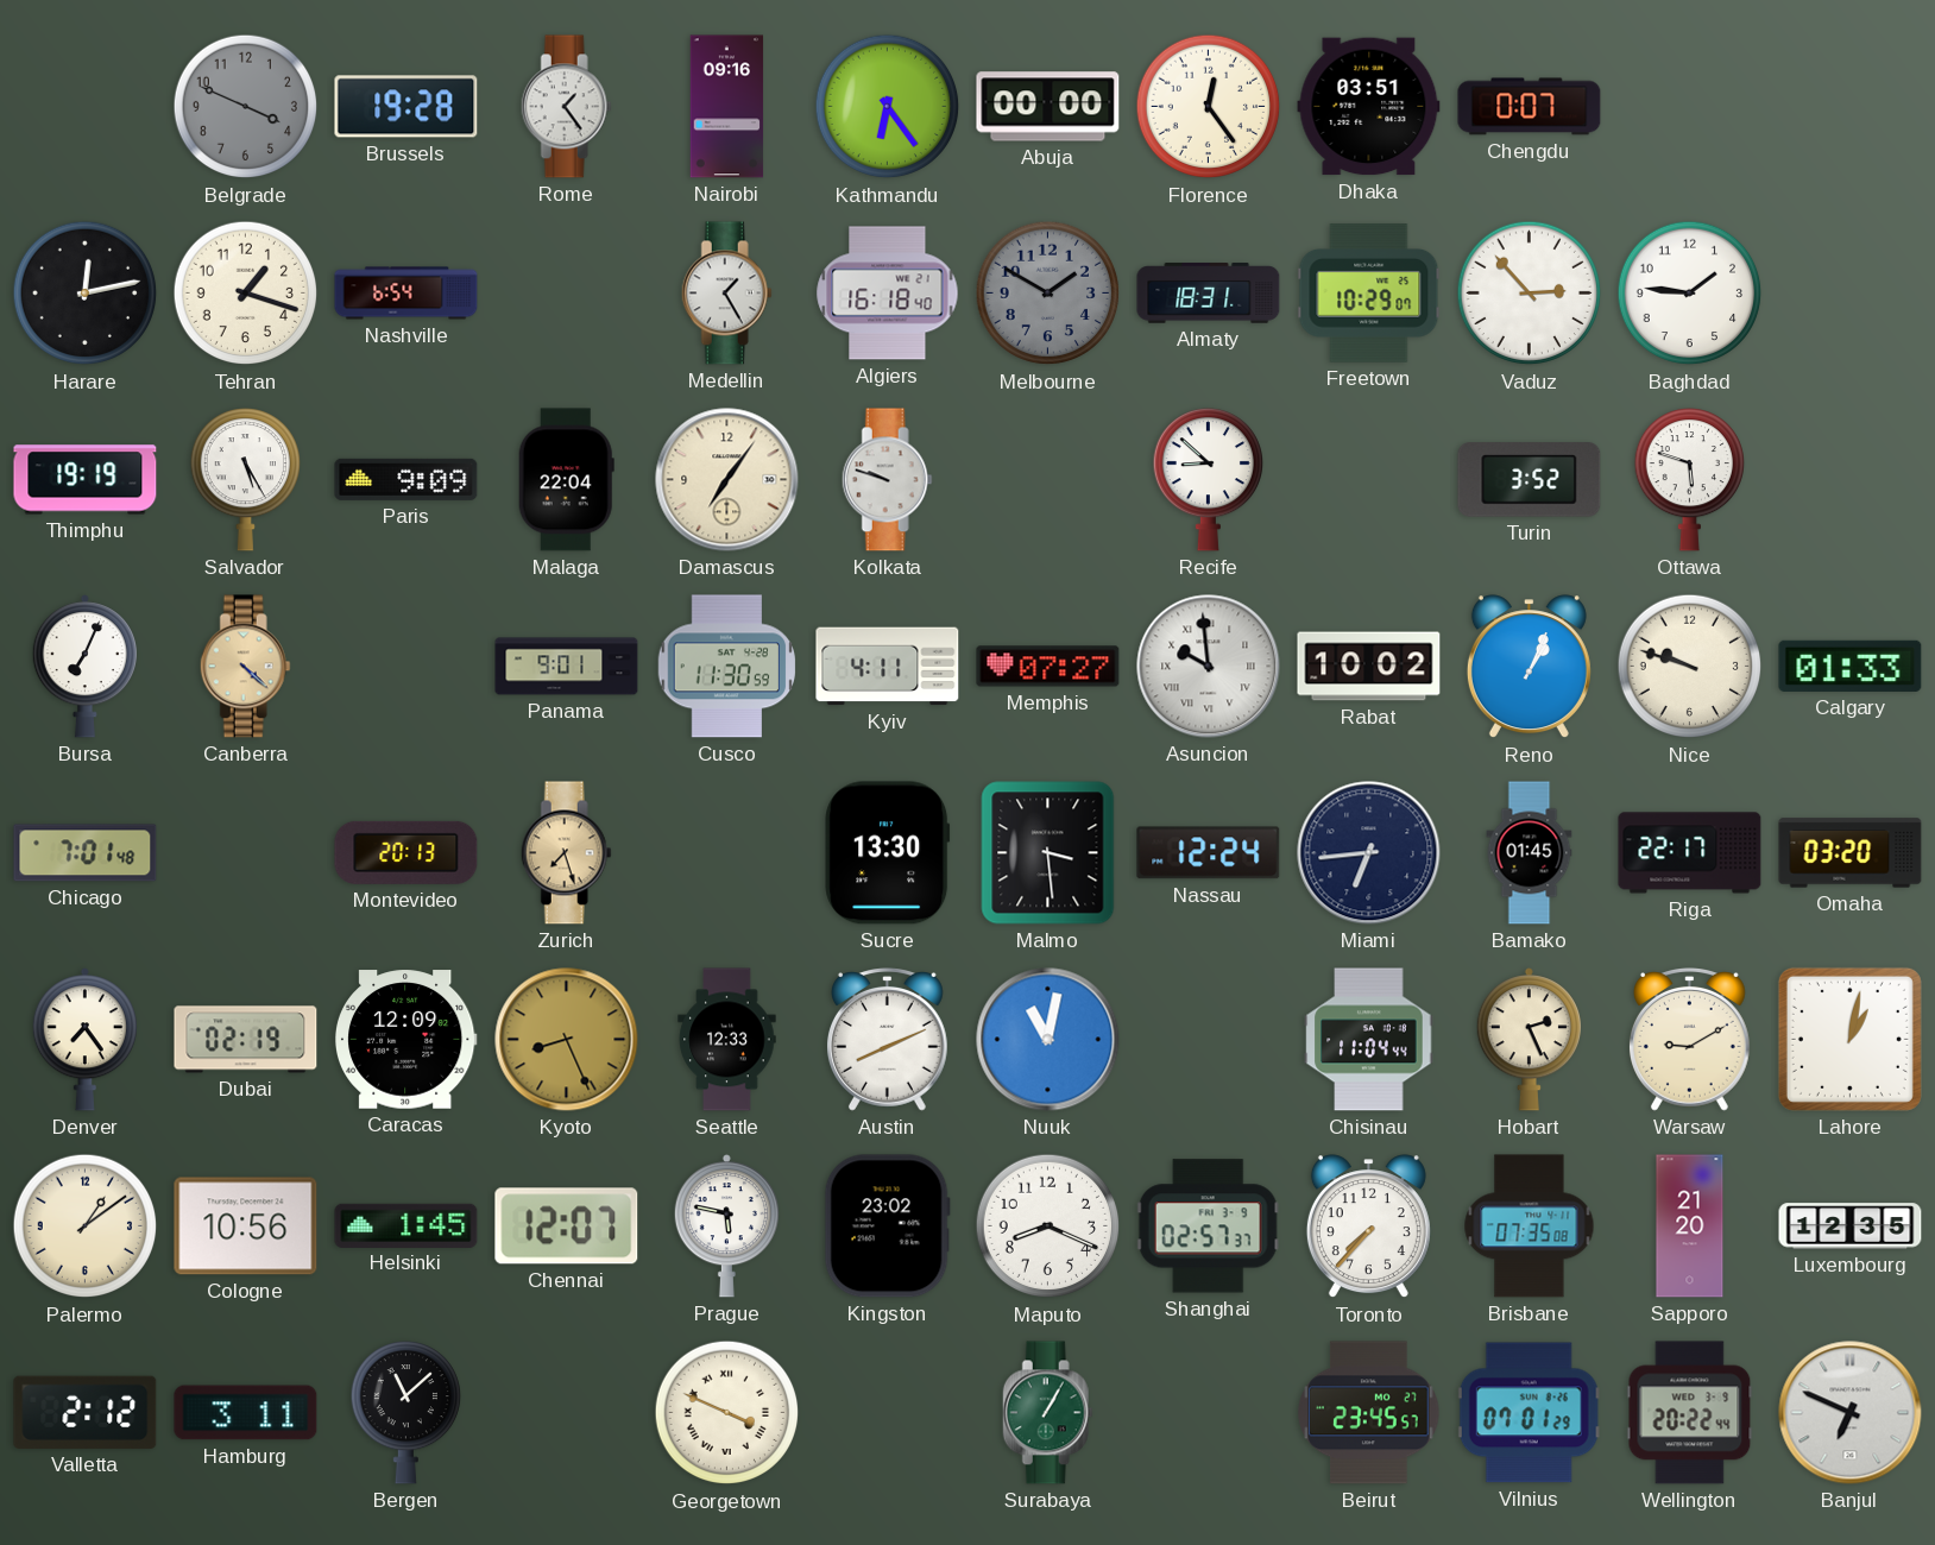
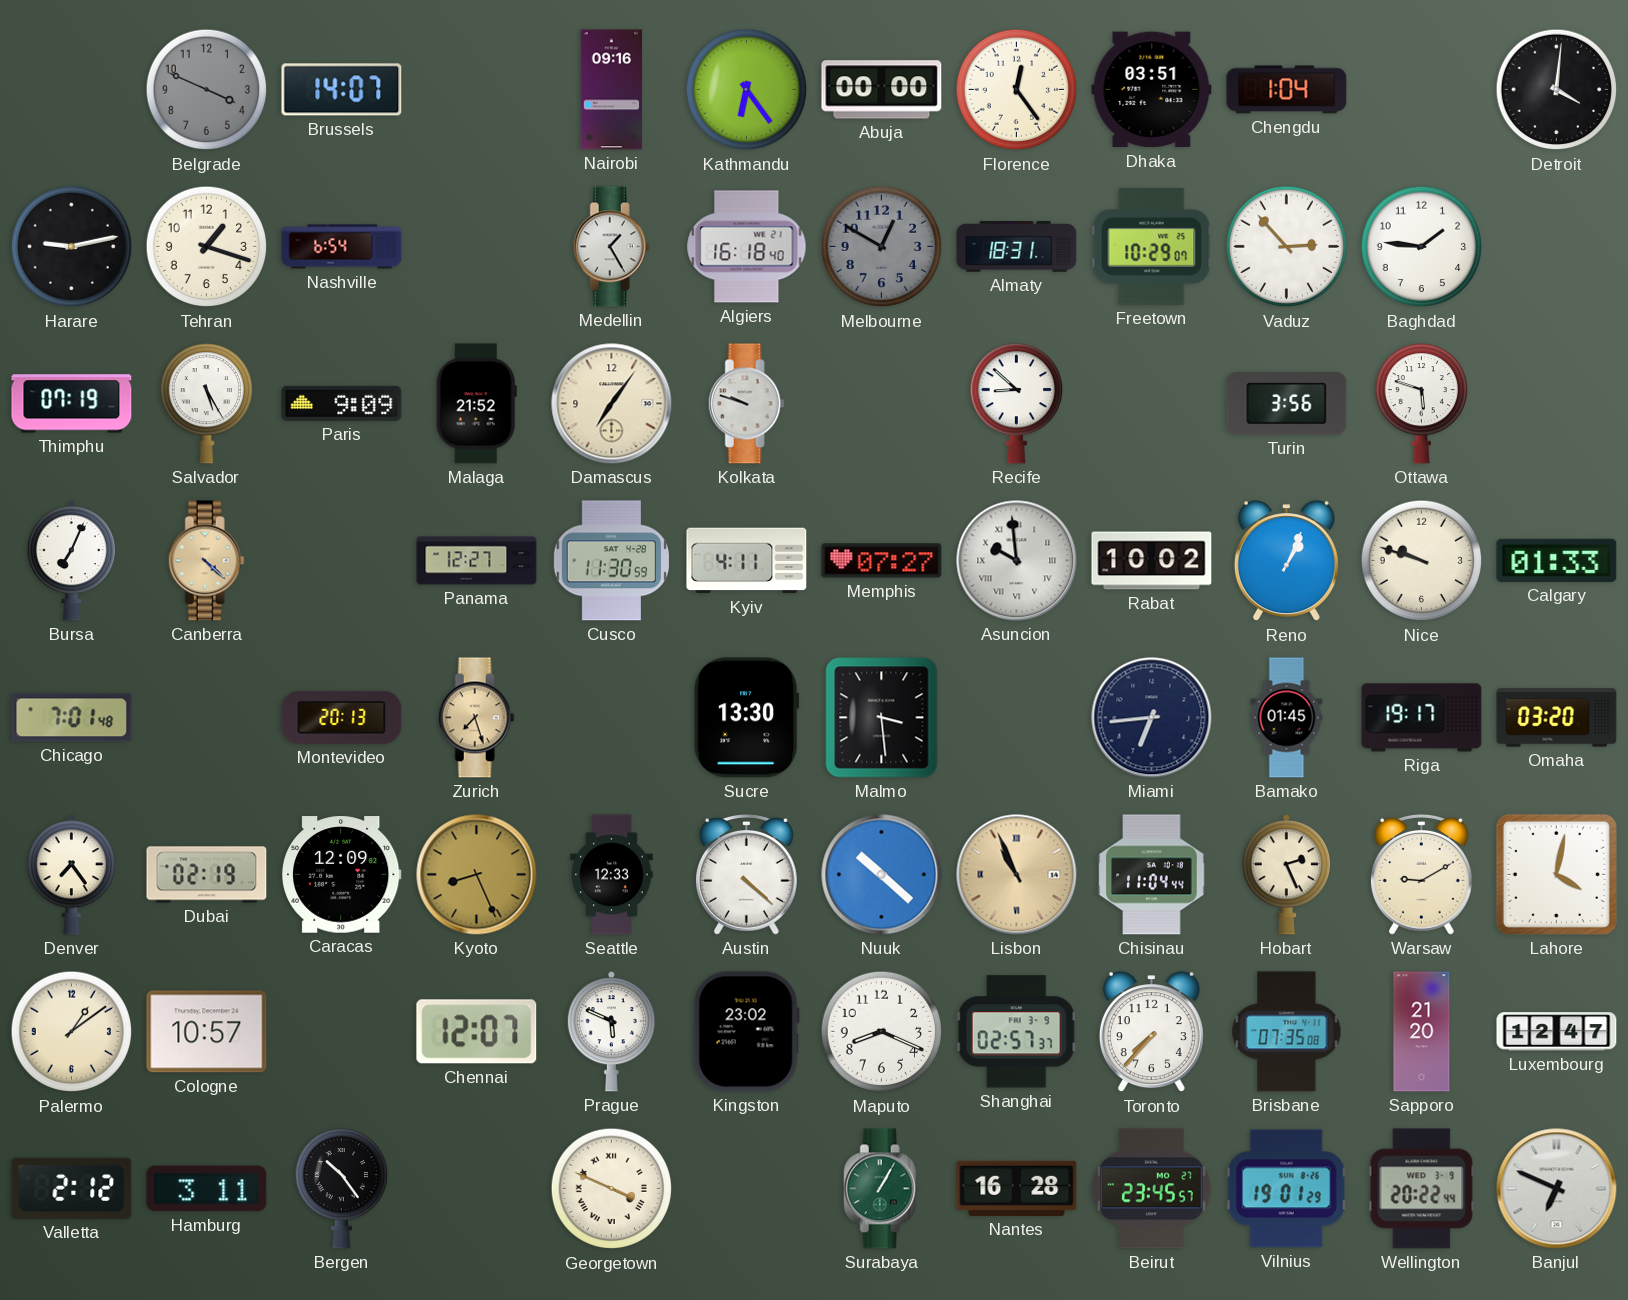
Brussels: 19:28 -> 14:07
Rome: 1:24 -> none
Chengdu: 0:07 -> 1:04
Detroit: none -> 4:01
Harare: 12:13 -> 9:13
Melbourne: 1:50 -> 12:50
Thimphu: 19:19 -> 07:19
Malaga: 22:04 -> 21:52
Turin: 3:52 -> 3:56
Panama: 9:01 -> 12:27
Nassau: 12:24 -> none
Riga: 22:17 -> 19:17
Austin: 8:11 -> 4:22
Nuuk: 11:02 -> 10:22
Lisbon: none -> 10:56
Lahore: 1:02 -> 4:02
Cologne: 10:56 -> 10:57
Helsinki: 1:45 -> none
Prague: 5:47 -> 5:49
Luxembourg: 12:35 -> 12:47
Bergen: 11:08 -> 10:24
Nantes: none -> 16:28
Vilnius: 07:01 -> 19:01
